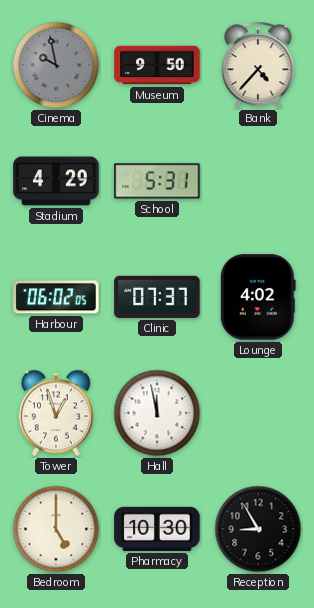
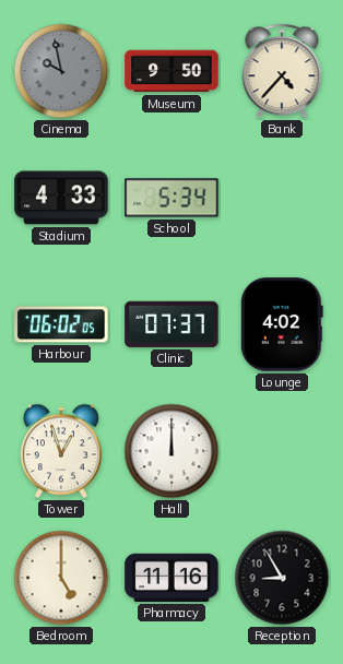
Stadium: 4:29 -> 4:33
School: 5:31 -> 5:34
Hall: 11:58 -> 12:00
Pharmacy: 10:30 -> 11:16
